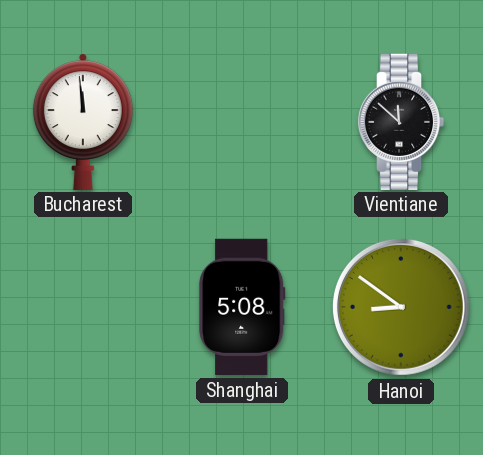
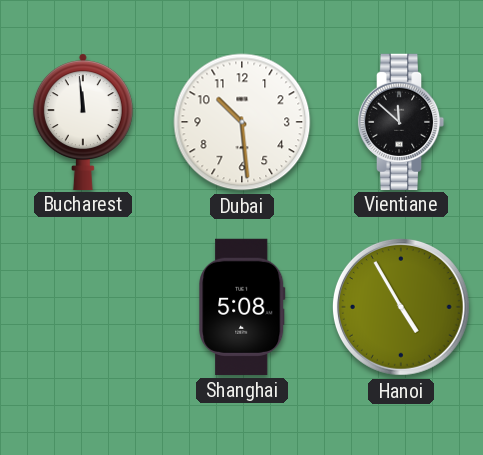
Dubai: none -> 10:29
Hanoi: 8:51 -> 4:55
